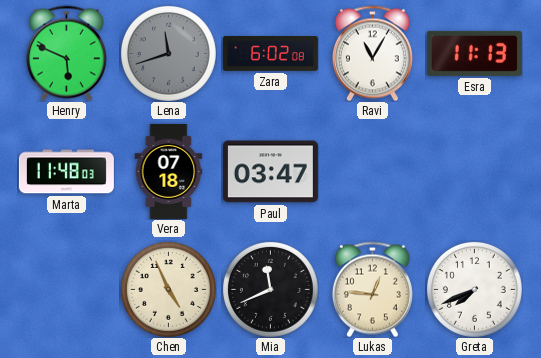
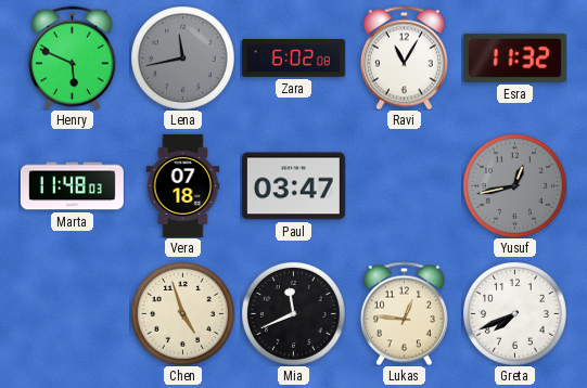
Lena: 11:42 -> 11:43
Esra: 11:13 -> 11:32
Yusuf: none -> 12:43
Chen: 4:56 -> 4:57
